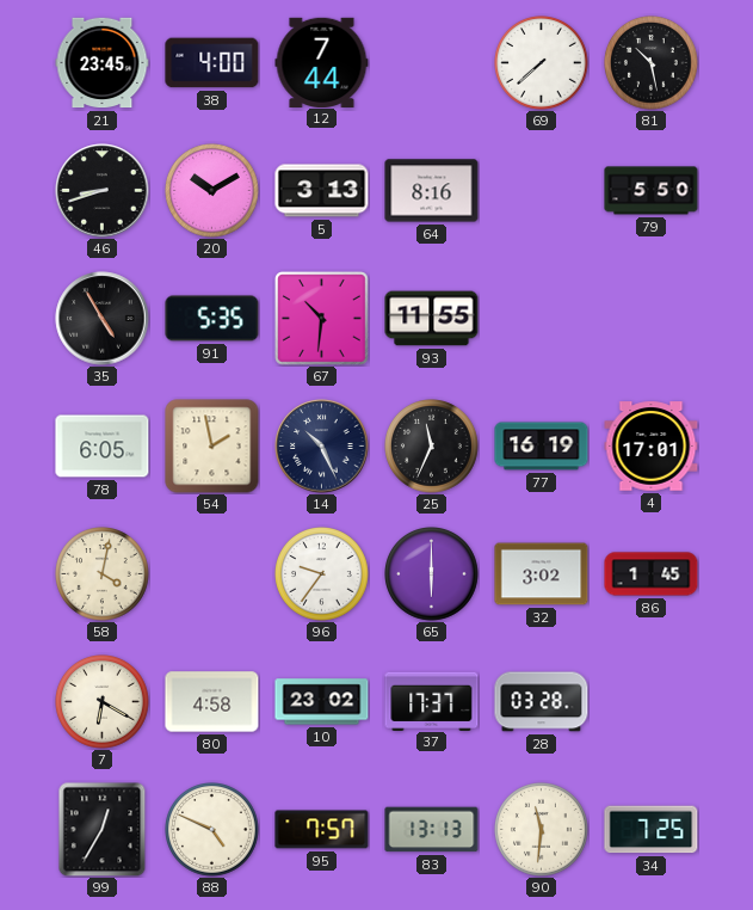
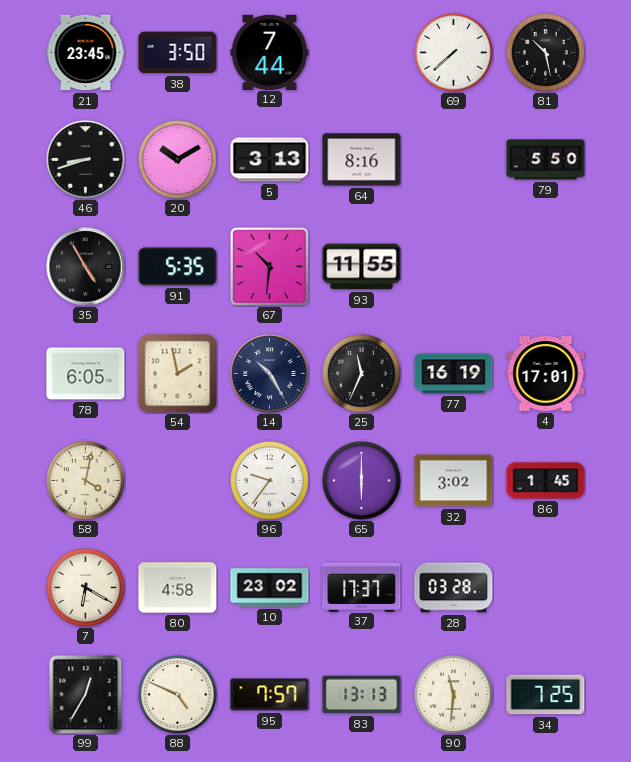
38: 4:00 -> 3:50
14: 10:26 -> 10:25
